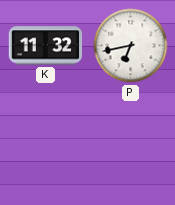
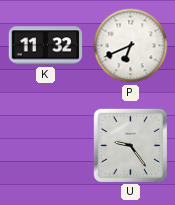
P: 6:43 -> 6:41
U: none -> 9:24
